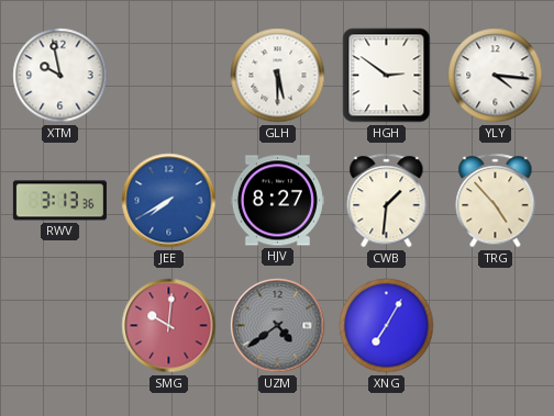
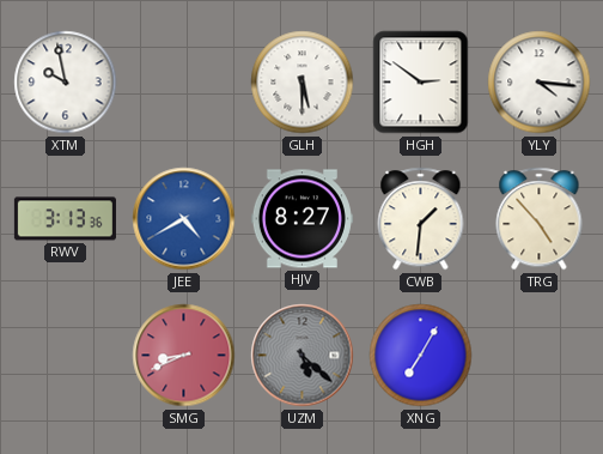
JEE: 7:40 -> 4:40
SMG: 10:01 -> 8:41
UZM: 4:39 -> 5:22
